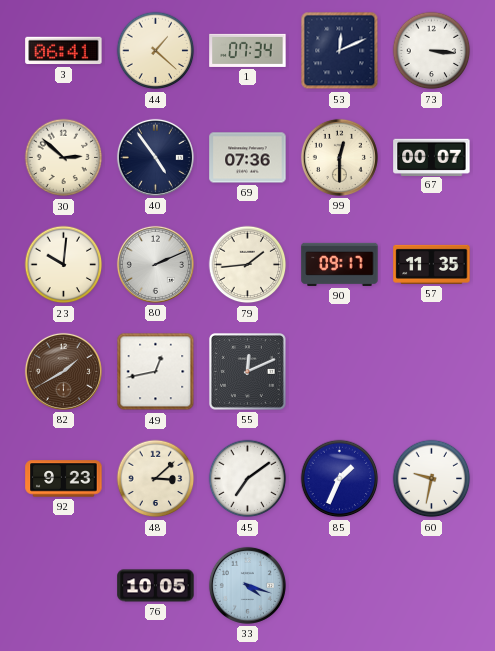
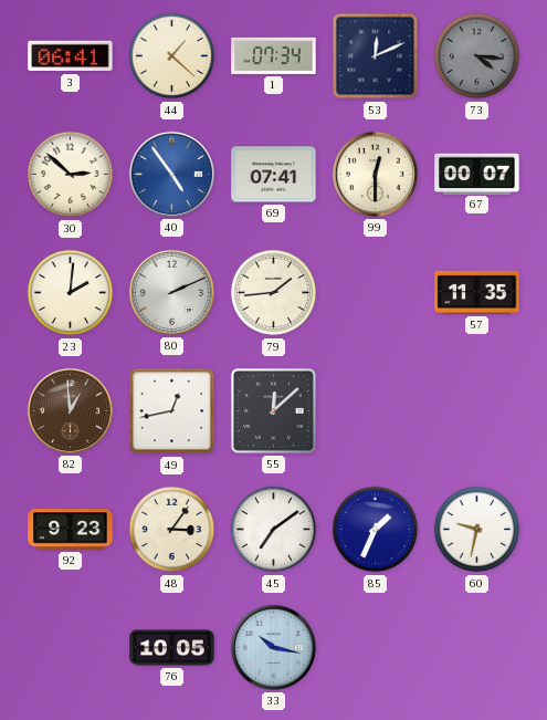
73: 3:16 -> 4:16
73 dial: white -> grey
40 dial: navy -> blue
69: 07:36 -> 07:41
23: 10:01 -> 2:01
90: 09:17 -> none
82: 1:40 -> 12:59
55: 12:11 -> 12:08
48: 3:08 -> 3:06
33: 4:18 -> 10:17
